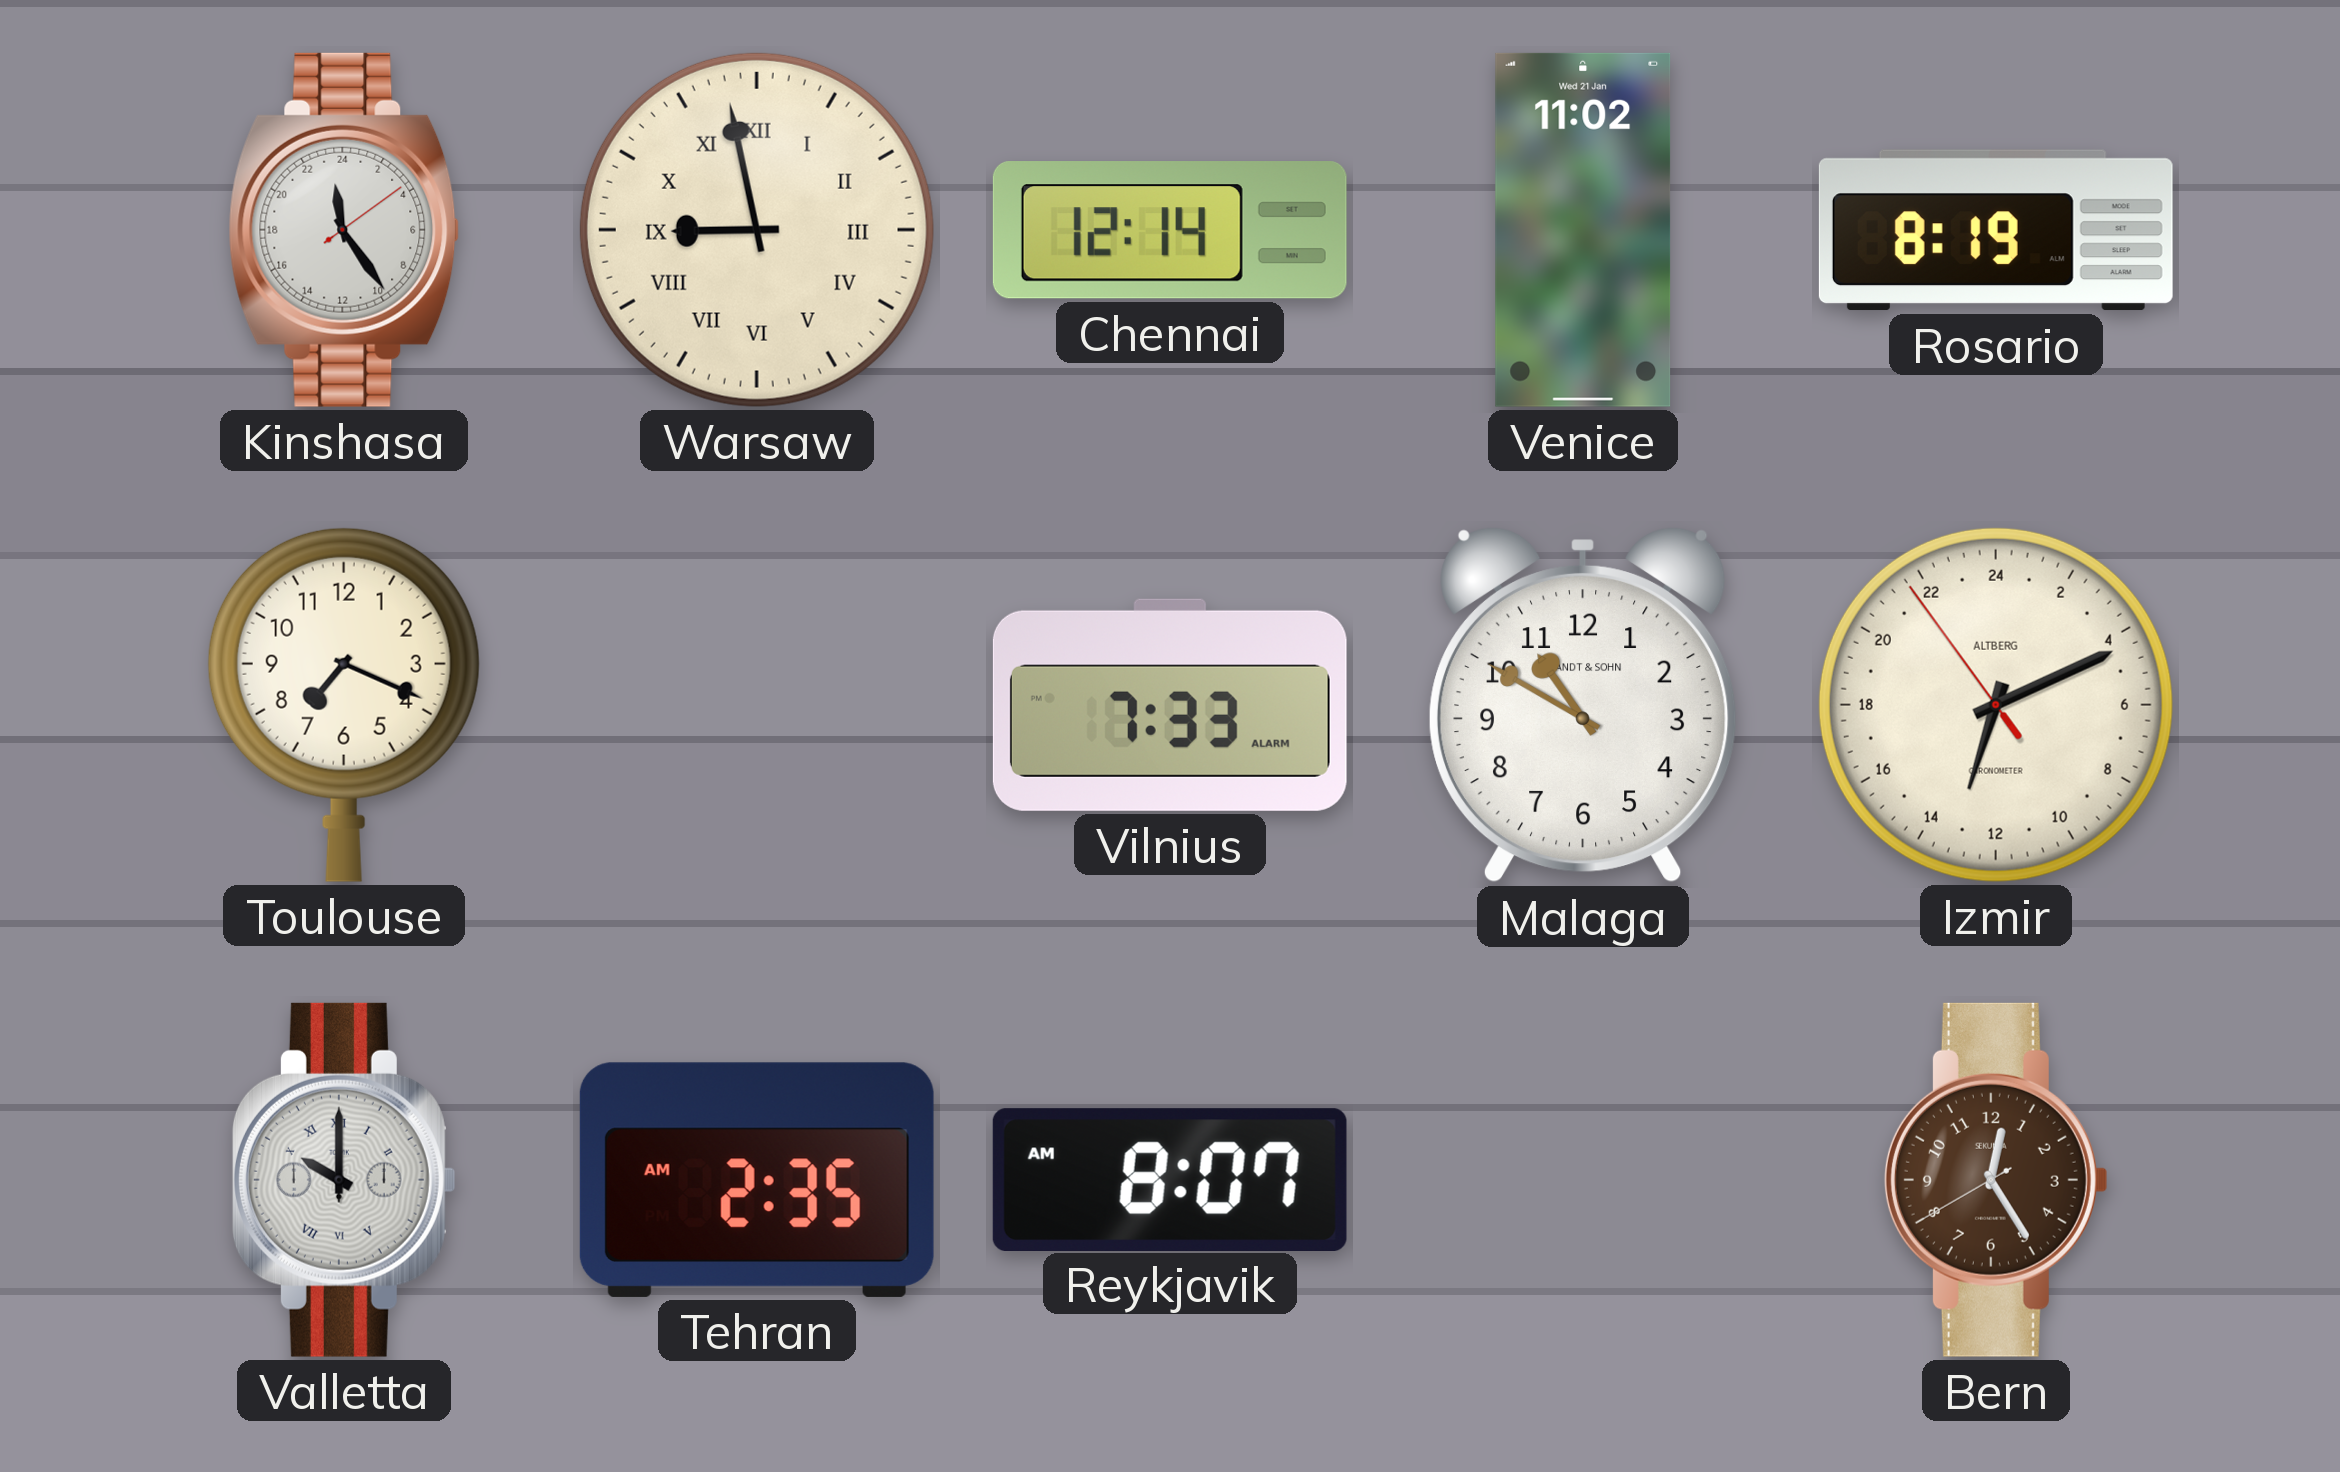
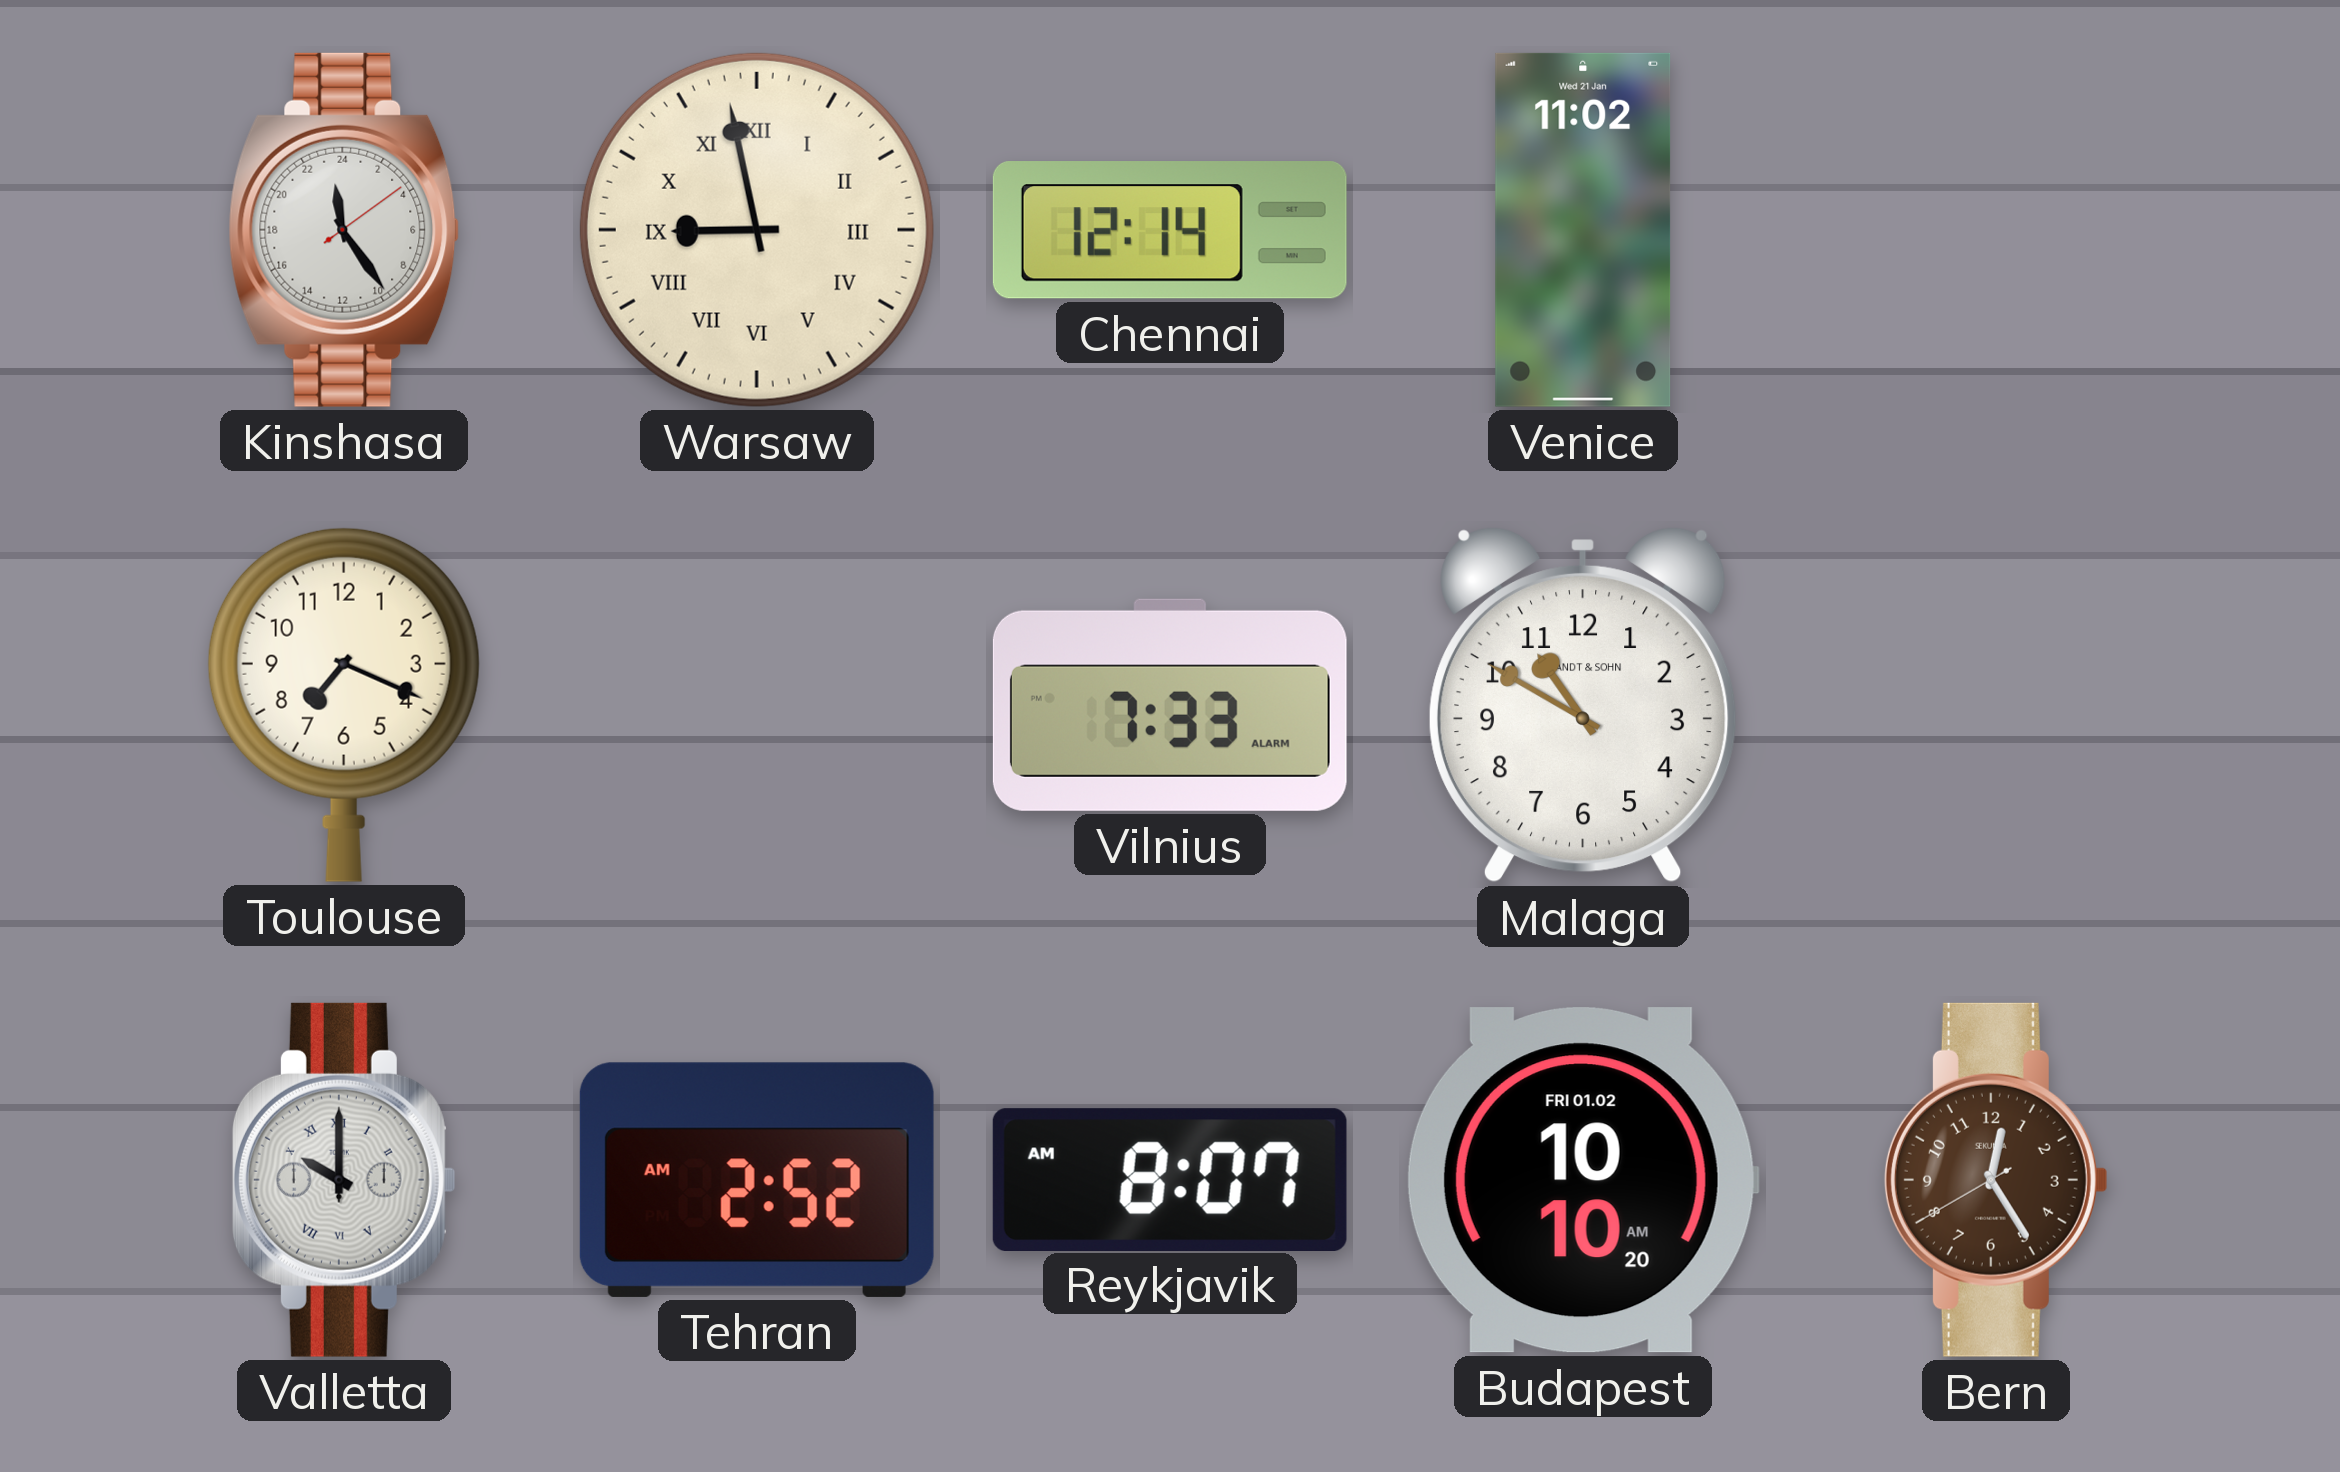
Rosario: 8:19 -> none
Izmir: 13:10 -> none
Tehran: 2:35 -> 2:52
Budapest: none -> 10:10
